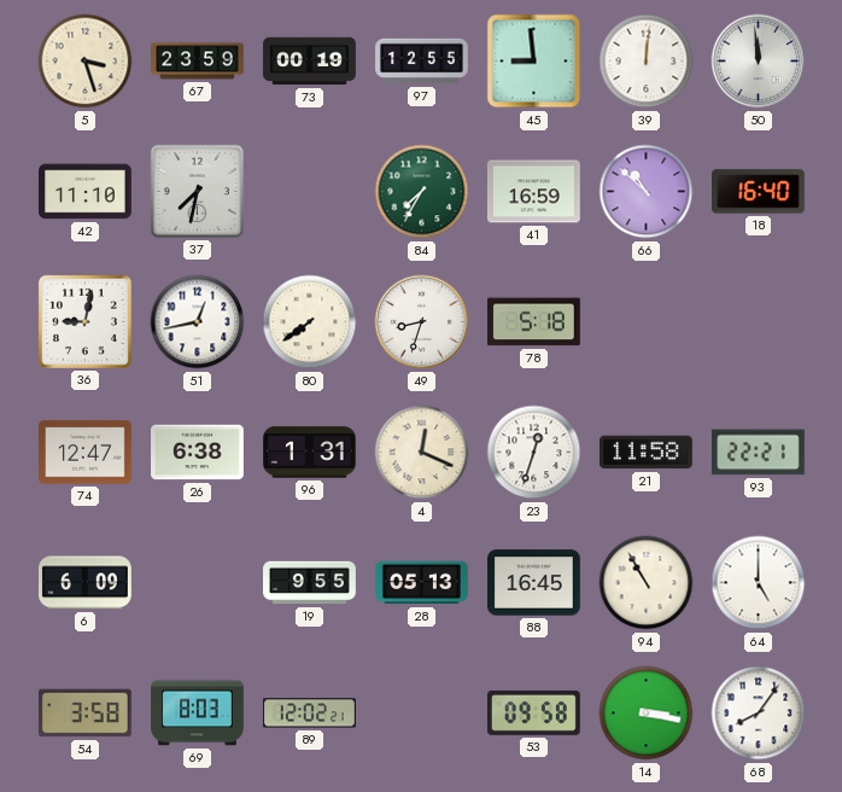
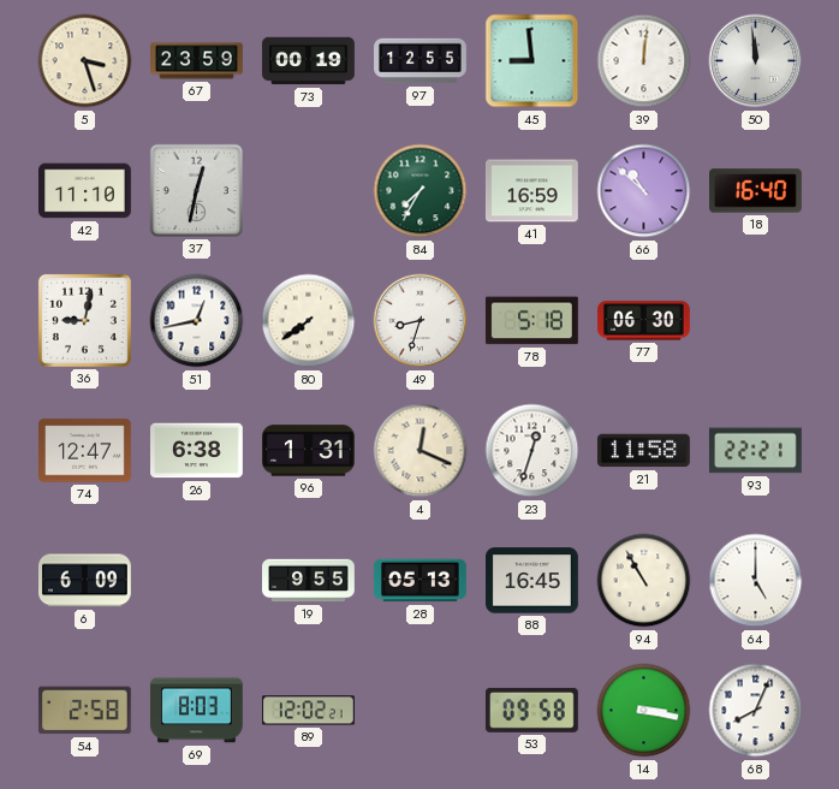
37: 7:32 -> 12:32
77: none -> 06:30
54: 3:58 -> 2:58
68: 8:06 -> 8:04
